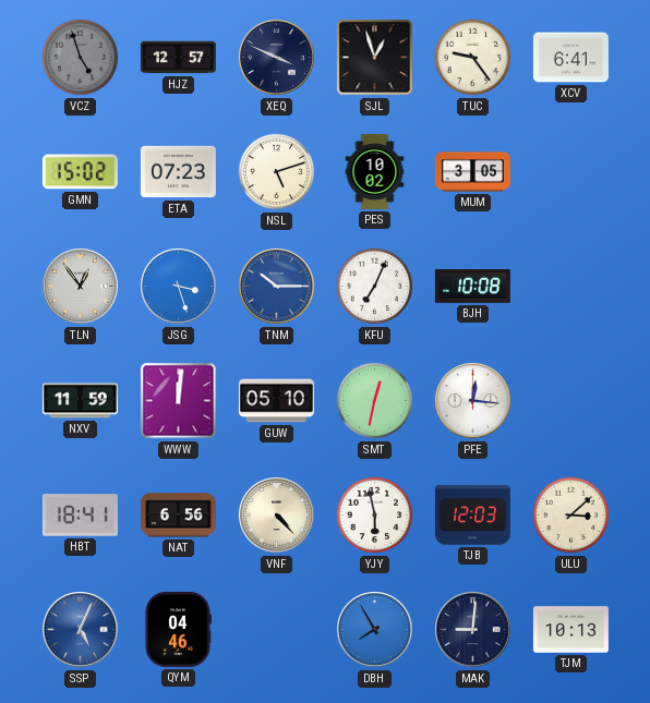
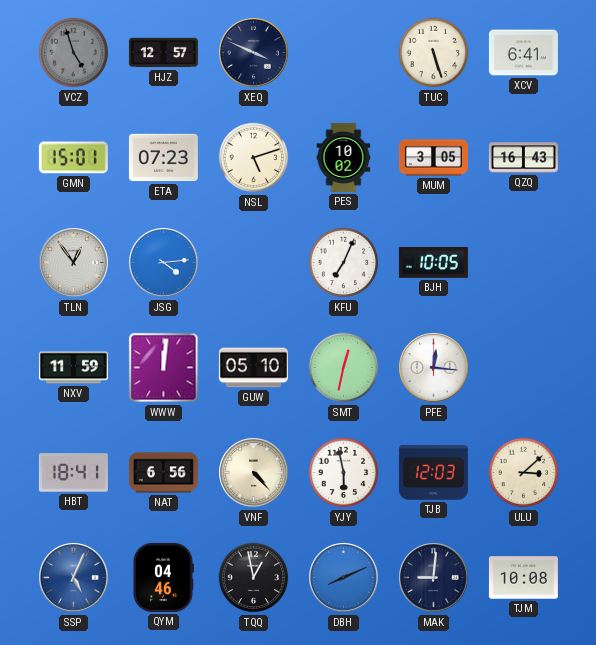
SJL: 12:57 -> none
TUC: 9:24 -> 5:27
GMN: 15:02 -> 15:01
QZQ: none -> 16:43
JSG: 3:27 -> 4:14
TNM: 10:15 -> none
BJH: 10:08 -> 10:05
TQQ: none -> 12:58
DBH: 7:55 -> 8:11
TJM: 10:13 -> 10:08
